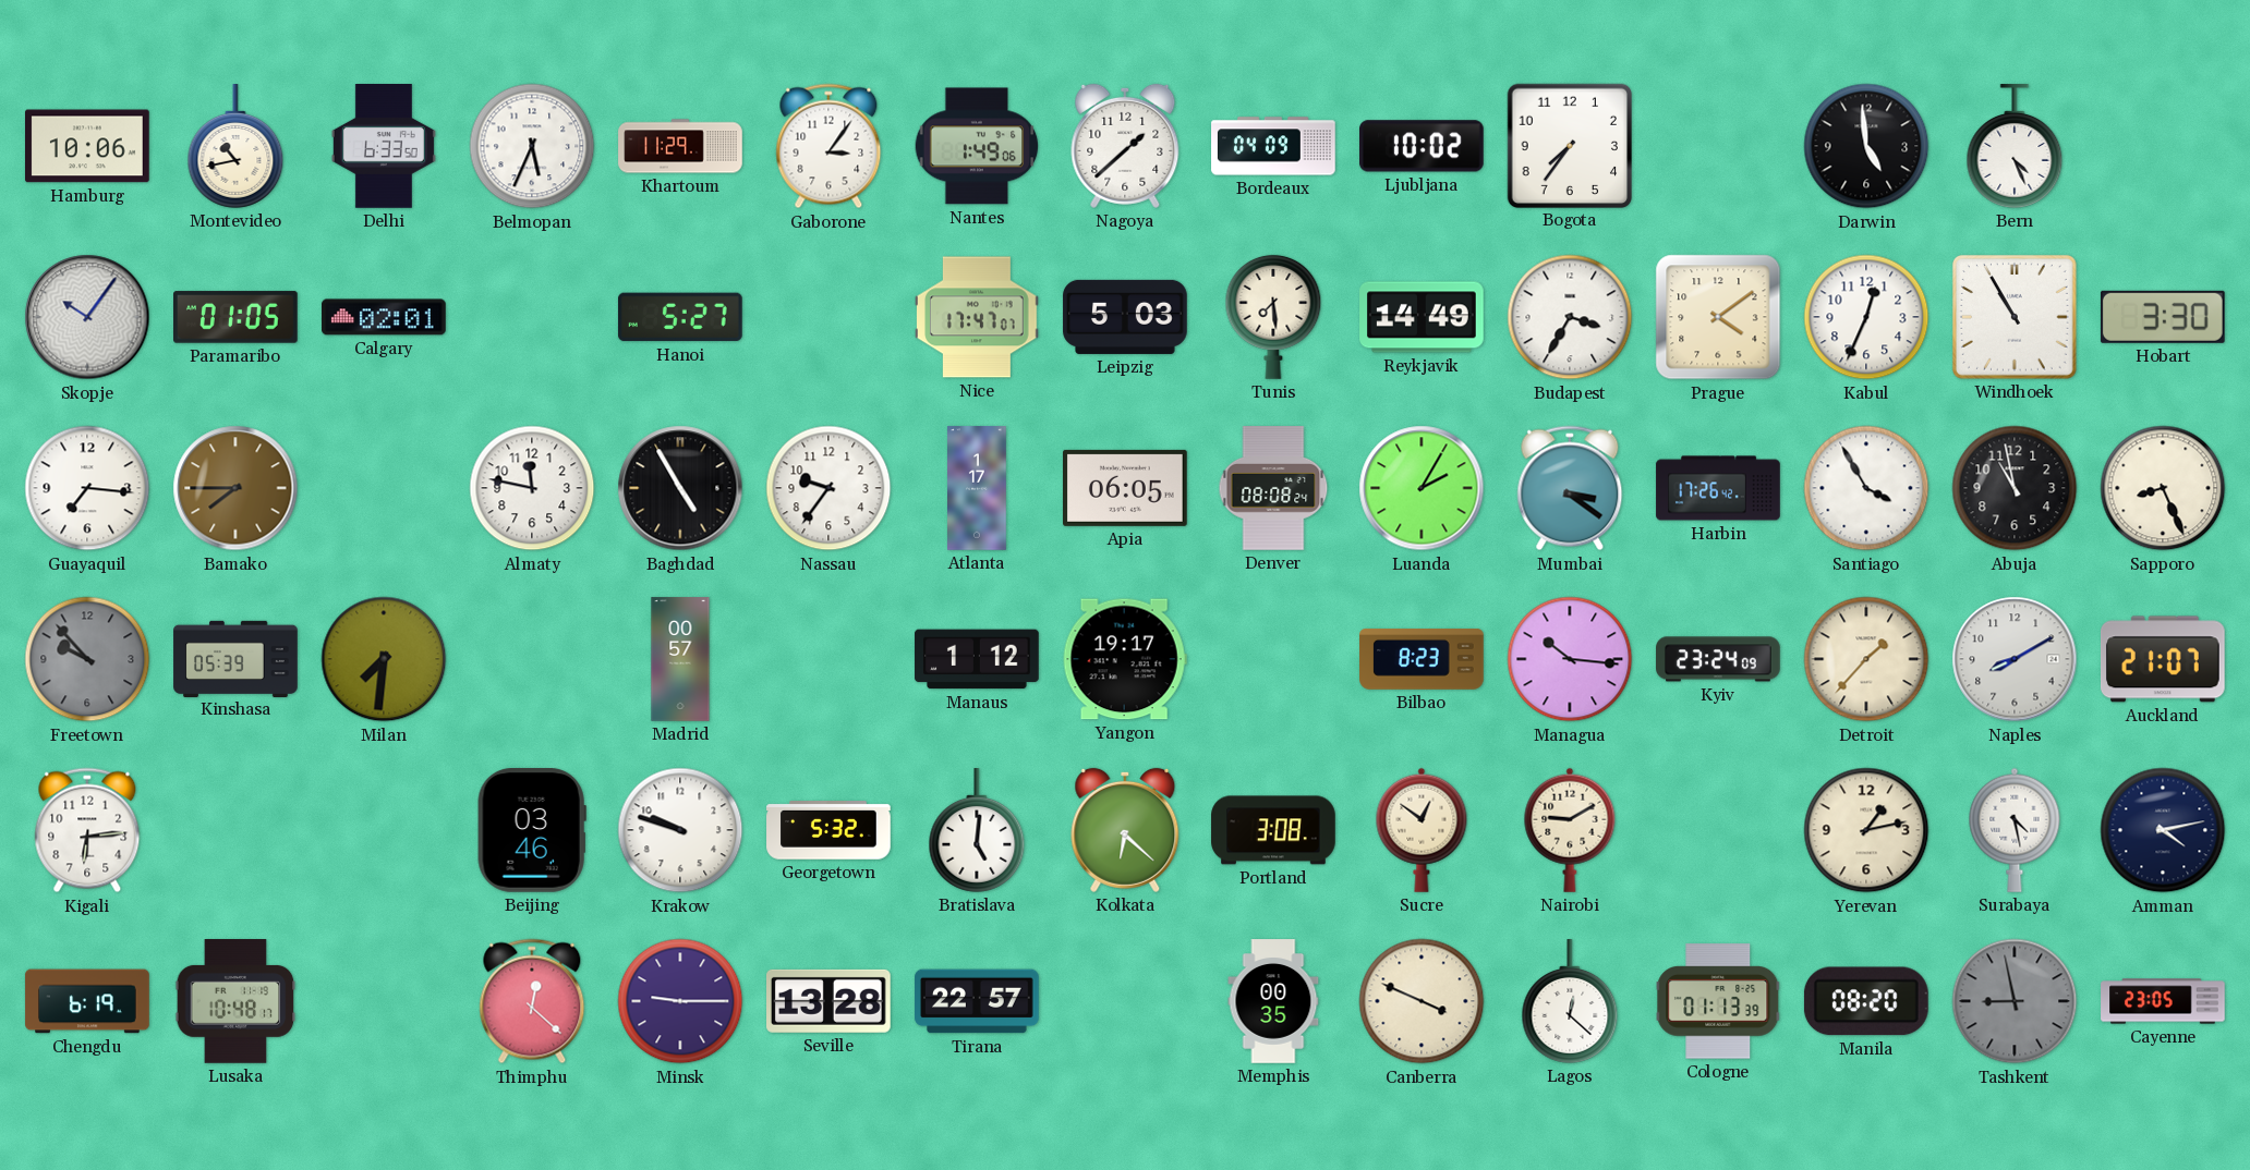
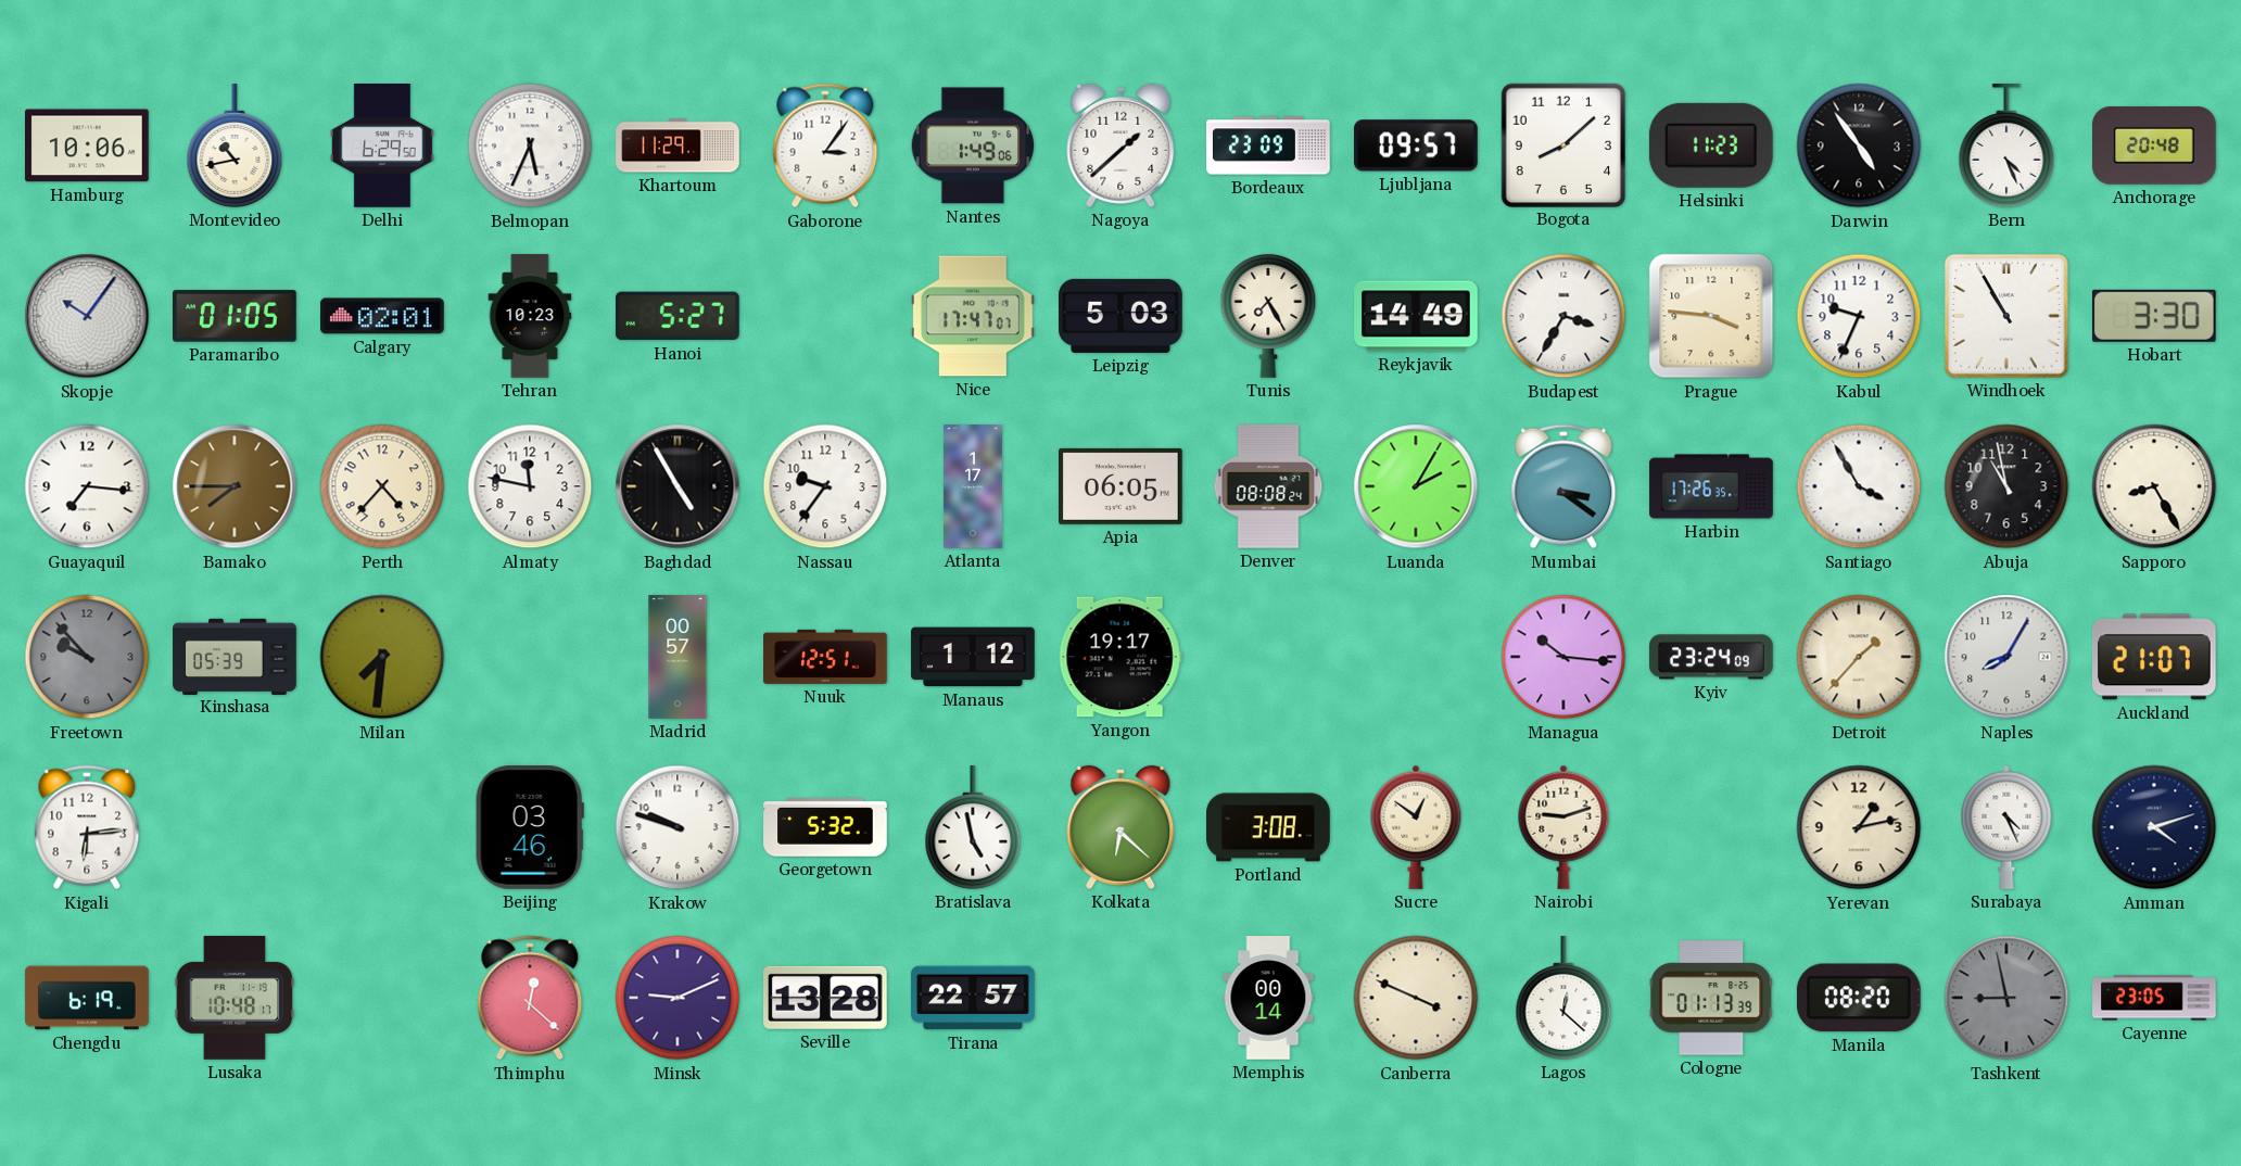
Delhi: 6:33 -> 6:29
Bordeaux: 04:09 -> 23:09
Ljubljana: 10:02 -> 09:57
Bogota: 7:36 -> 8:08
Helsinki: none -> 11:23
Darwin: 4:59 -> 4:54
Anchorage: none -> 20:48
Tehran: none -> 10:23
Tunis: 7:29 -> 7:25
Prague: 4:09 -> 3:46
Kabul: 12:34 -> 9:34
Perth: none -> 4:37
Harbin: 17:26:42 -> 17:26:35
Sapporo: 8:26 -> 8:25
Nuuk: none -> 12:51
Bilbao: 8:23 -> none
Naples: 8:10 -> 8:05
Bratislava: 5:01 -> 4:58
Nairobi: 9:10 -> 9:12
Surabaya: 4:28 -> 4:26
Amman: 4:13 -> 4:12
Minsk: 9:15 -> 9:11
Memphis: 00:35 -> 00:14
